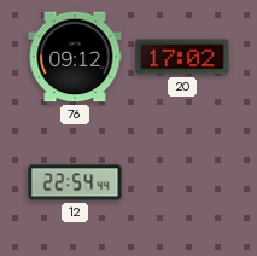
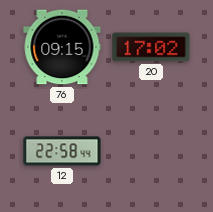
76: 09:12 -> 09:15
12: 22:54 -> 22:58
